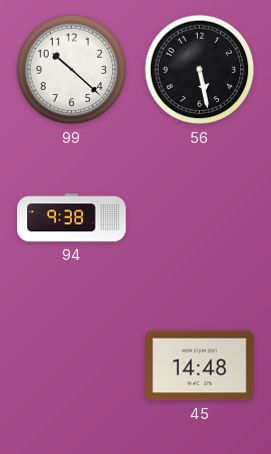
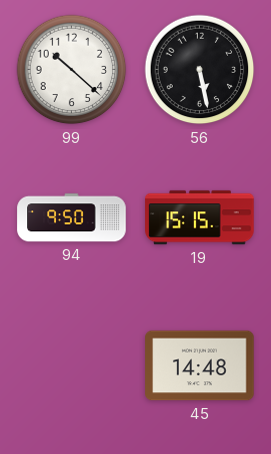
94: 9:38 -> 9:50
19: none -> 15:15
